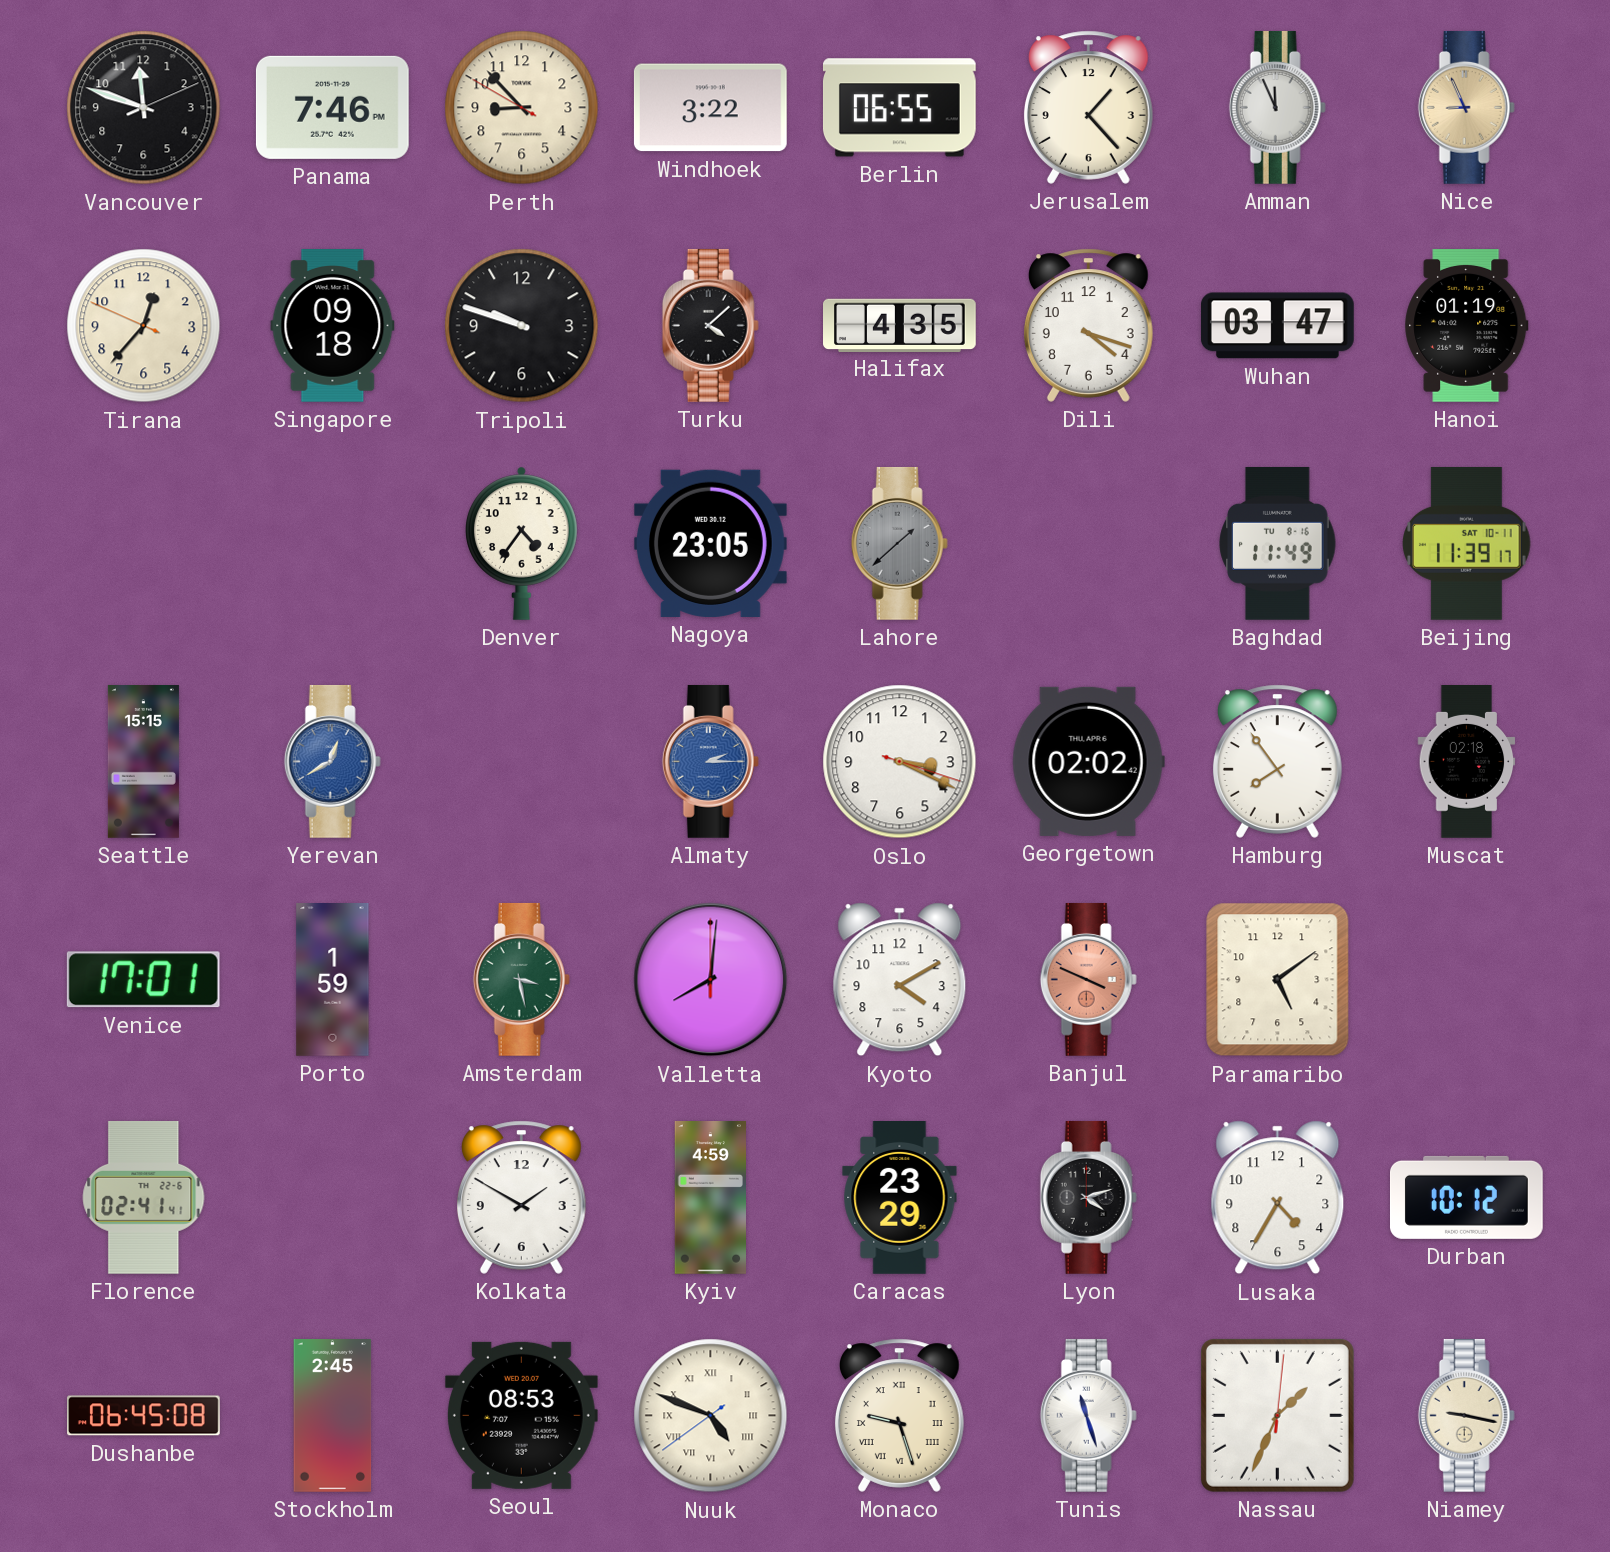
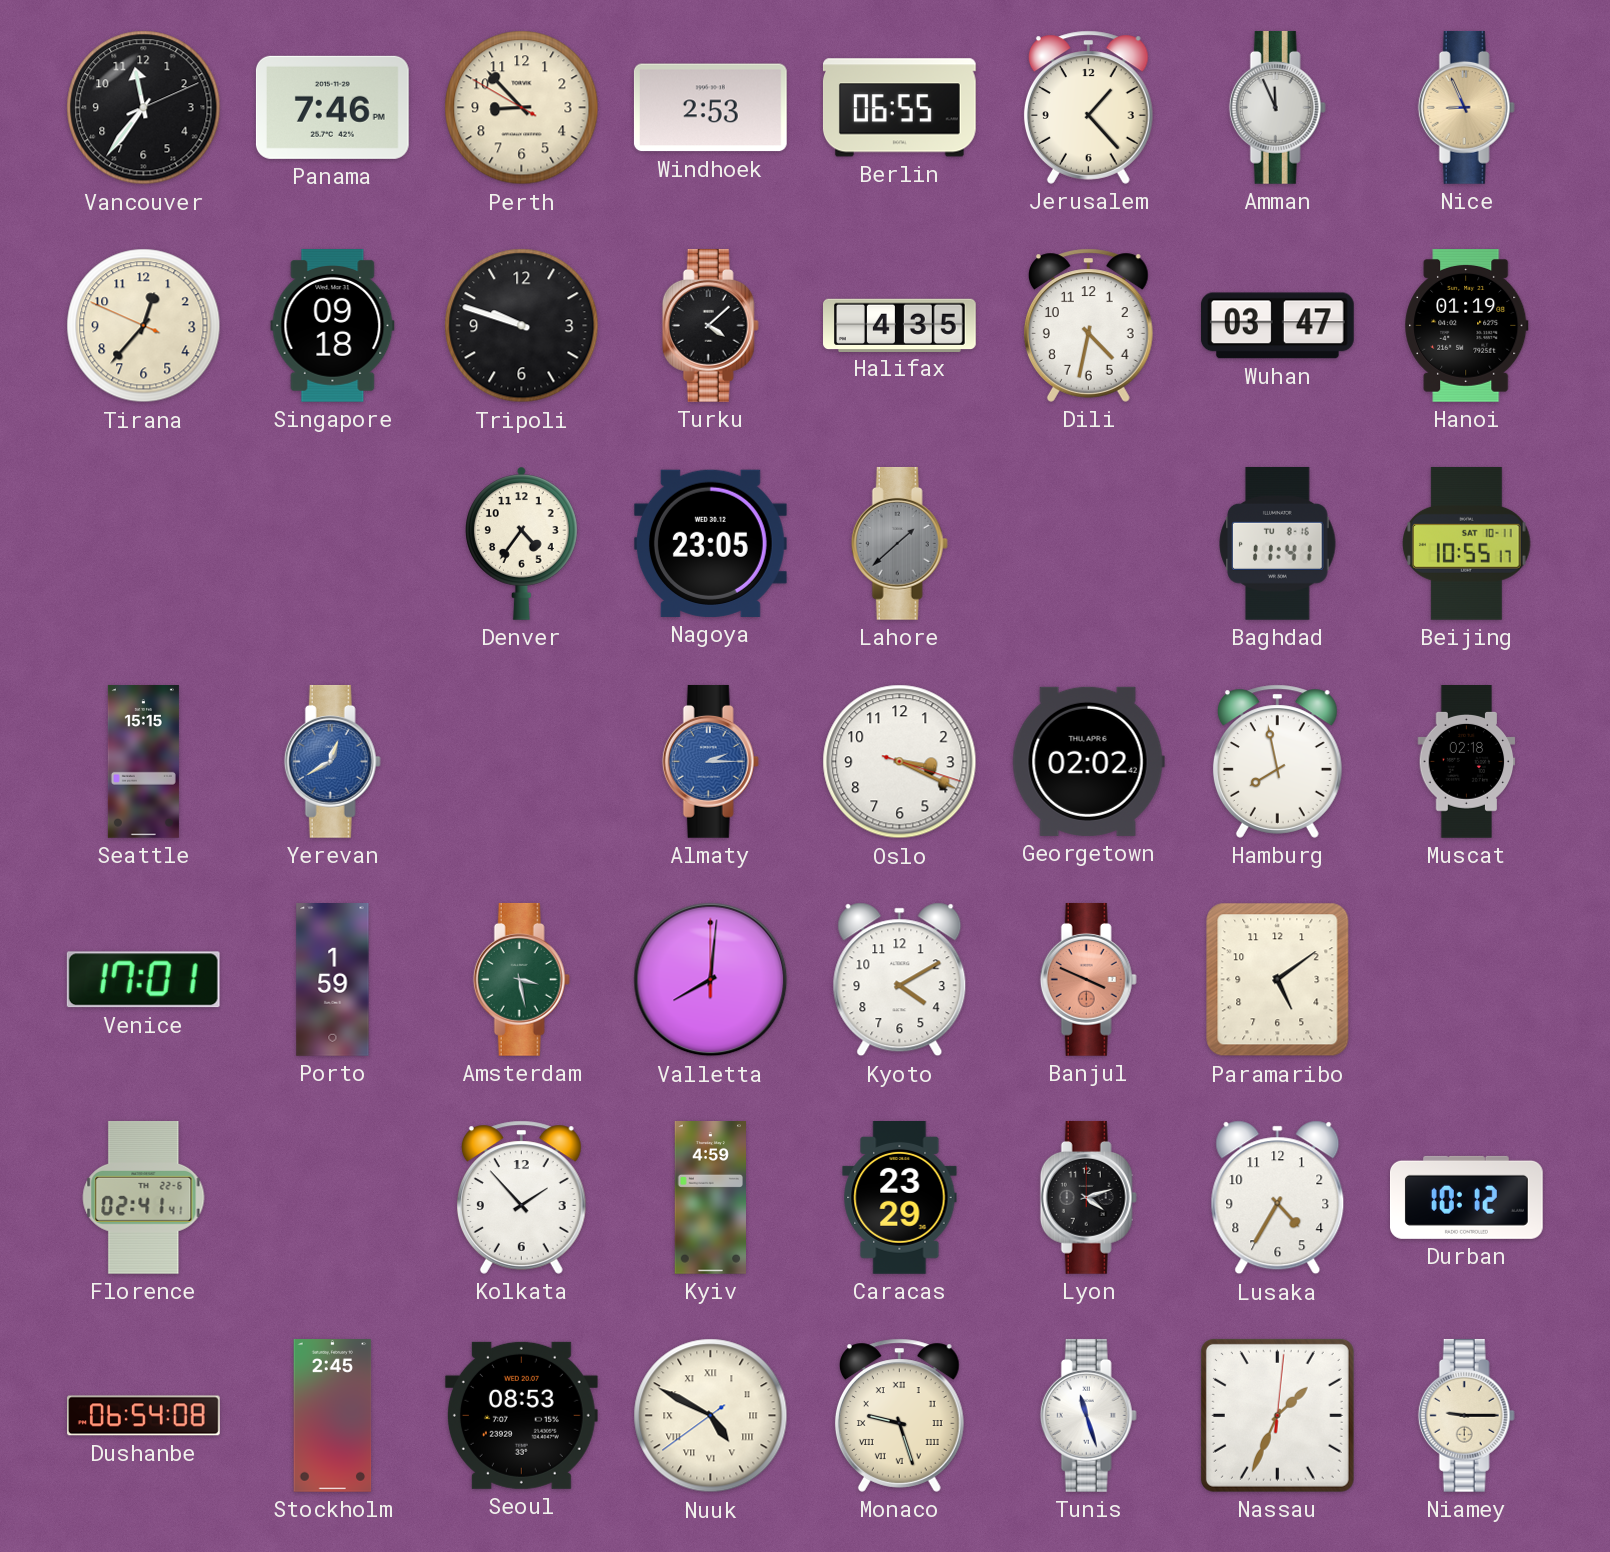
Vancouver: 11:48 -> 11:36
Windhoek: 3:22 -> 2:53
Dili: 4:18 -> 4:32
Baghdad: 11:49 -> 11:41
Beijing: 11:39 -> 10:55
Hamburg: 7:54 -> 7:58
Kolkata: 1:50 -> 1:53
Dushanbe: 06:45 -> 06:54
Nuuk: 4:48 -> 4:49
Niamey: 9:17 -> 9:15
